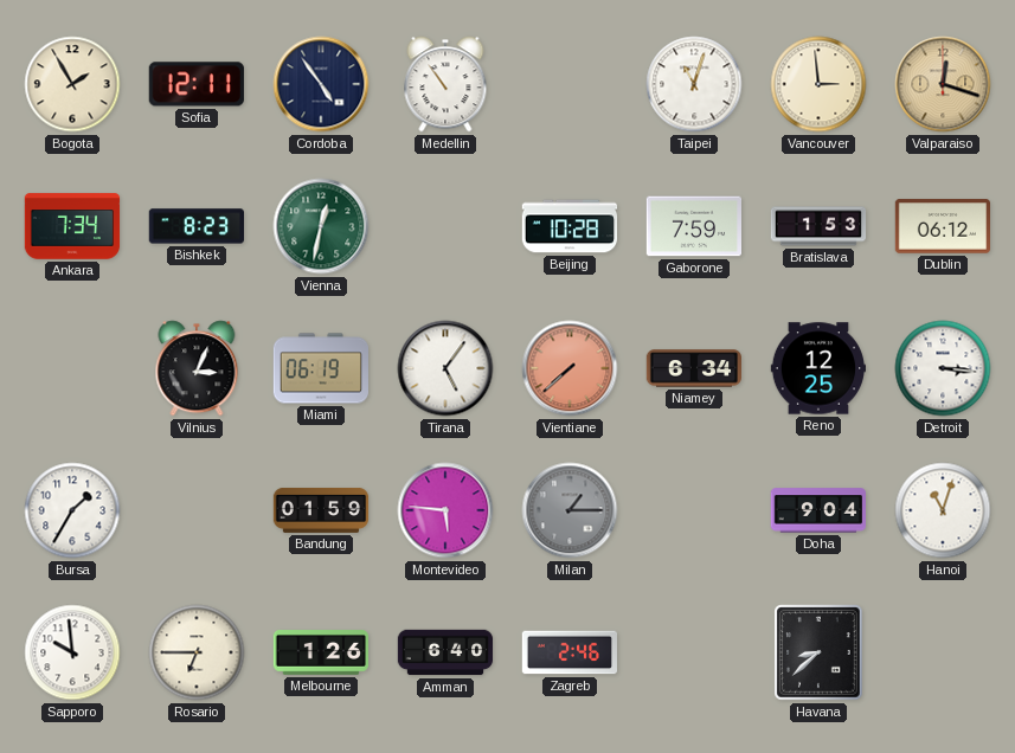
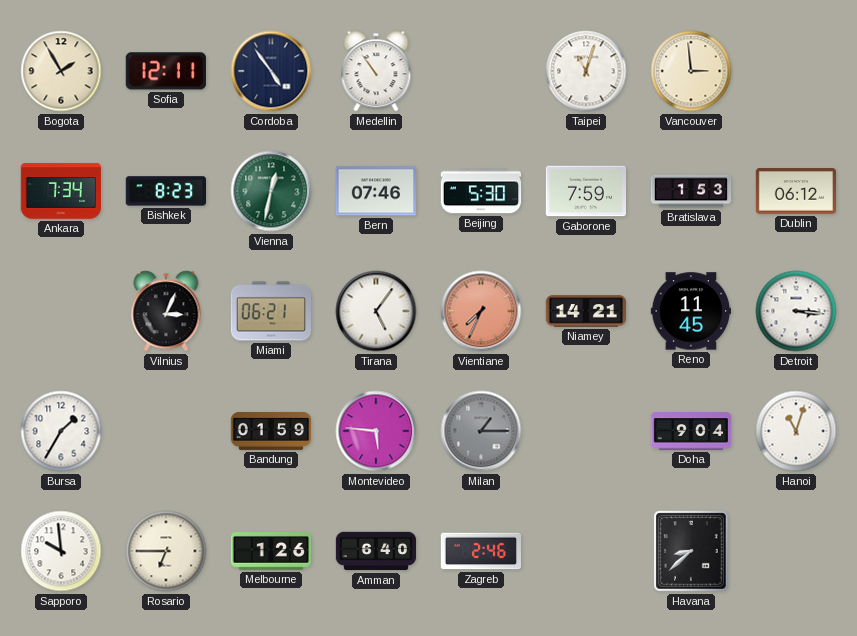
Valparaiso: 12:18 -> none
Bern: none -> 07:46
Beijing: 10:28 -> 5:30
Miami: 06:19 -> 06:21
Vientiane: 7:38 -> 7:34
Niamey: 6:34 -> 14:21
Reno: 12:25 -> 11:45
